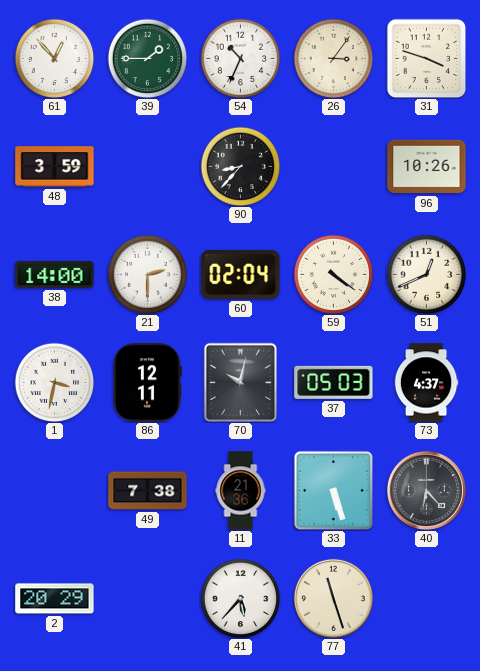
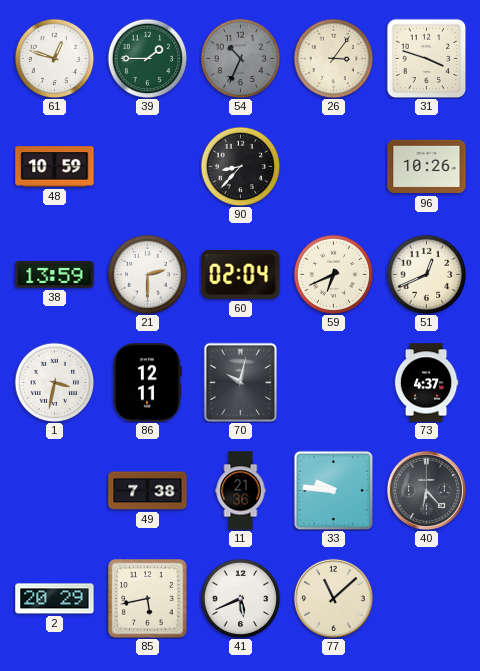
61: 12:53 -> 12:48
54 dial: white -> grey
48: 3:59 -> 10:59
38: 14:00 -> 13:59
59: 4:21 -> 6:41
37: 05:03 -> none
33: 5:27 -> 9:46
85: none -> 5:43
41: 5:37 -> 5:41
77: 11:27 -> 11:08
